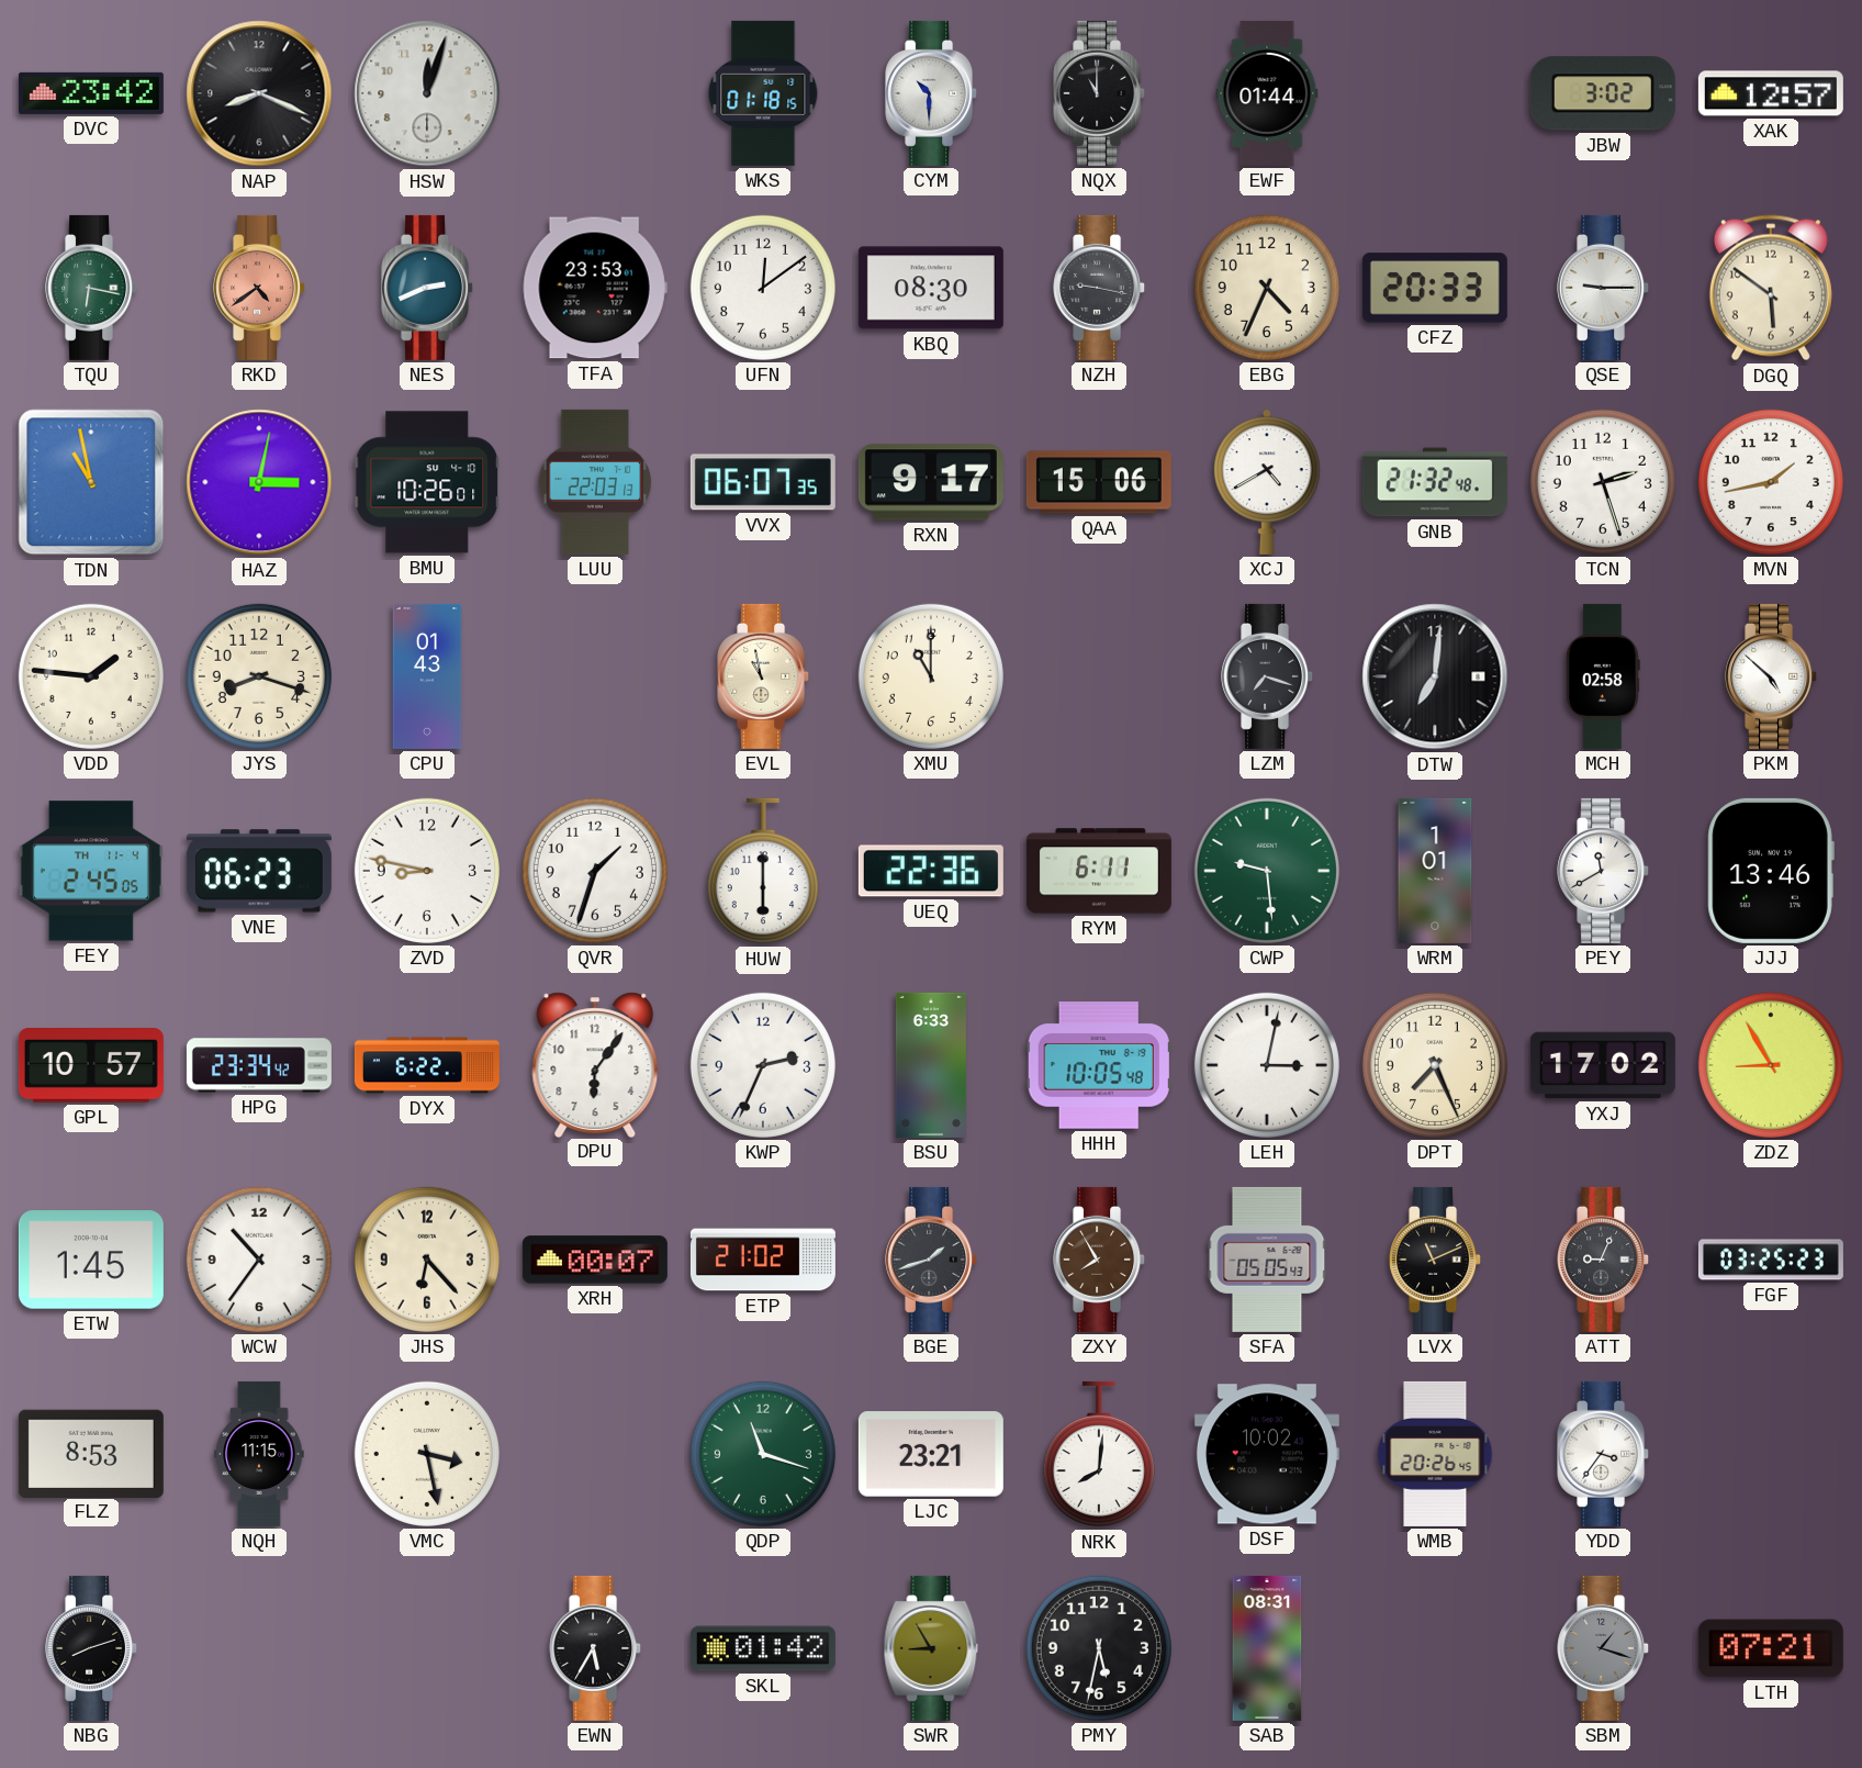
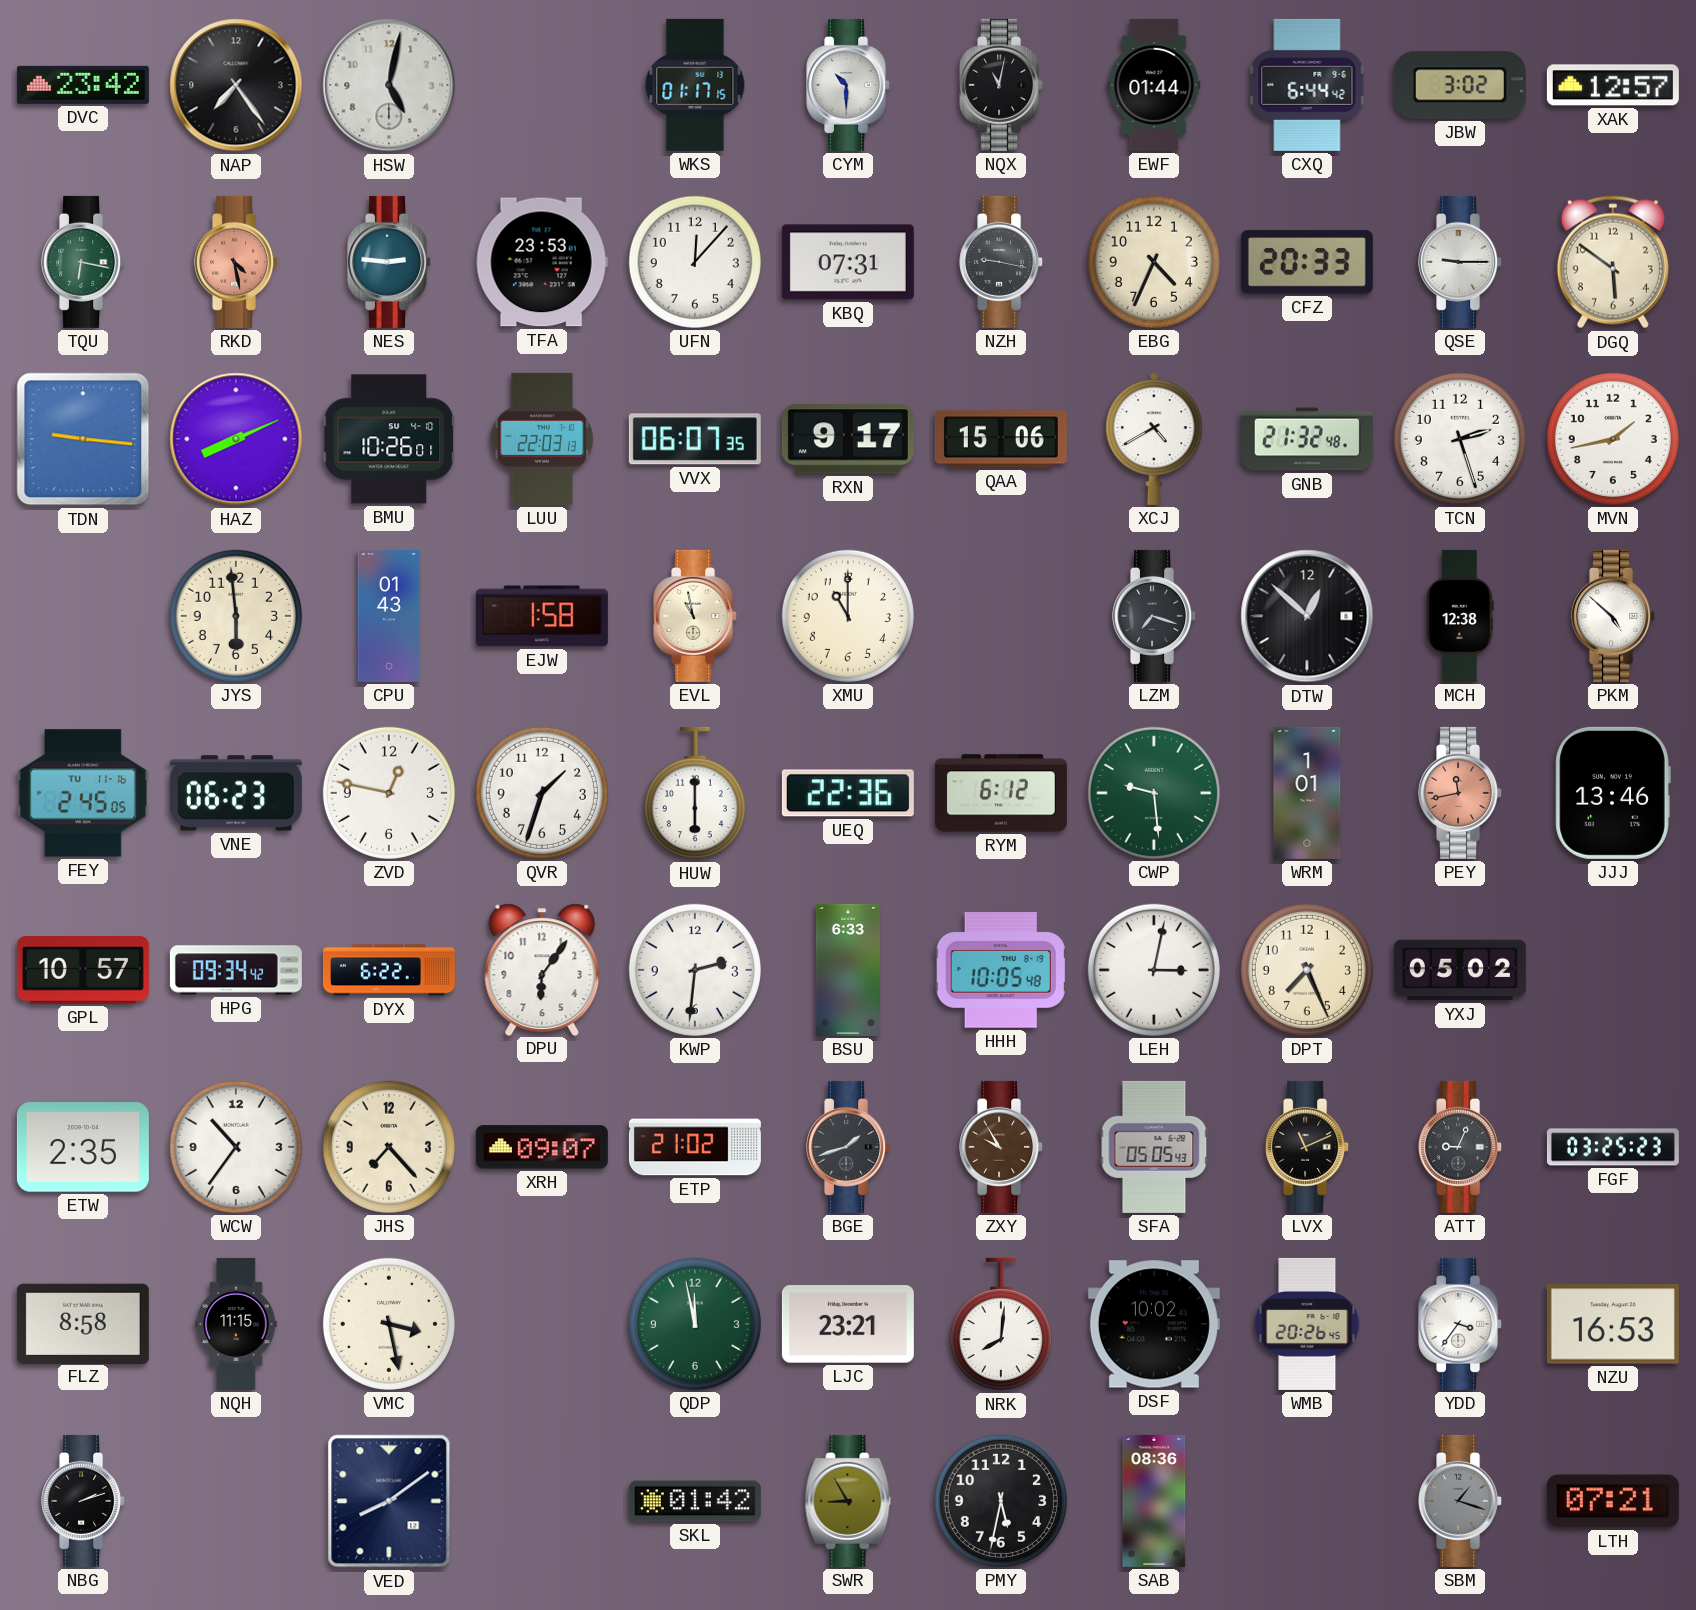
NAP: 8:19 -> 7:24
HSW: 12:03 -> 5:02
WKS: 01:18 -> 01:17
NQX: 11:00 -> 11:02
CXQ: none -> 6:44
RKD: 4:39 -> 4:28
NES: 2:41 -> 2:46
UFN: 12:09 -> 12:07
KBQ: 08:30 -> 07:31
TDN: 10:58 -> 9:16
HAZ: 3:02 -> 8:11
VDD: 1:46 -> none
JYS: 8:18 -> 5:59
EJW: none -> 1:58
DTW: 7:01 -> 12:52
MCH: 02:58 -> 12:38
FEY date: TH 11-4 -> TU 11-16
ZVD: 8:47 -> 12:47
RYM: 6:11 -> 6:12
PEY: 11:40 -> 11:43
PEY dial: white -> salmon
HPG: 23:34 -> 09:34
KWP: 2:34 -> 2:31
YXJ: 17:02 -> 05:02
ZDZ: 8:55 -> none
ETW: 1:45 -> 2:35
JHS: 6:23 -> 7:23
XRH: 00:07 -> 09:07
ZXY: 7:55 -> 9:55
FLZ: 8:53 -> 8:58
QDP: 11:18 -> 11:58
NZU: none -> 16:53
NBG: 8:12 -> 2:12
VED: none -> 8:09
EWN: 5:35 -> none
SAB: 08:31 -> 08:36
